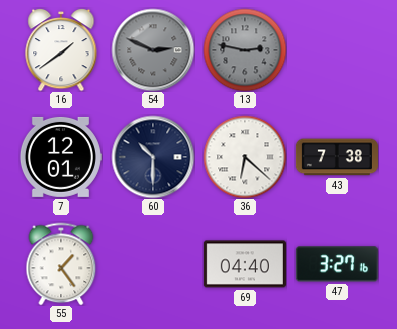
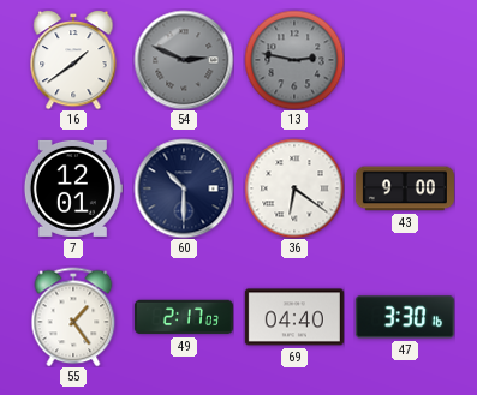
36: 6:22 -> 6:21
43: 7:38 -> 9:00
49: none -> 2:17
47: 3:27 -> 3:30
